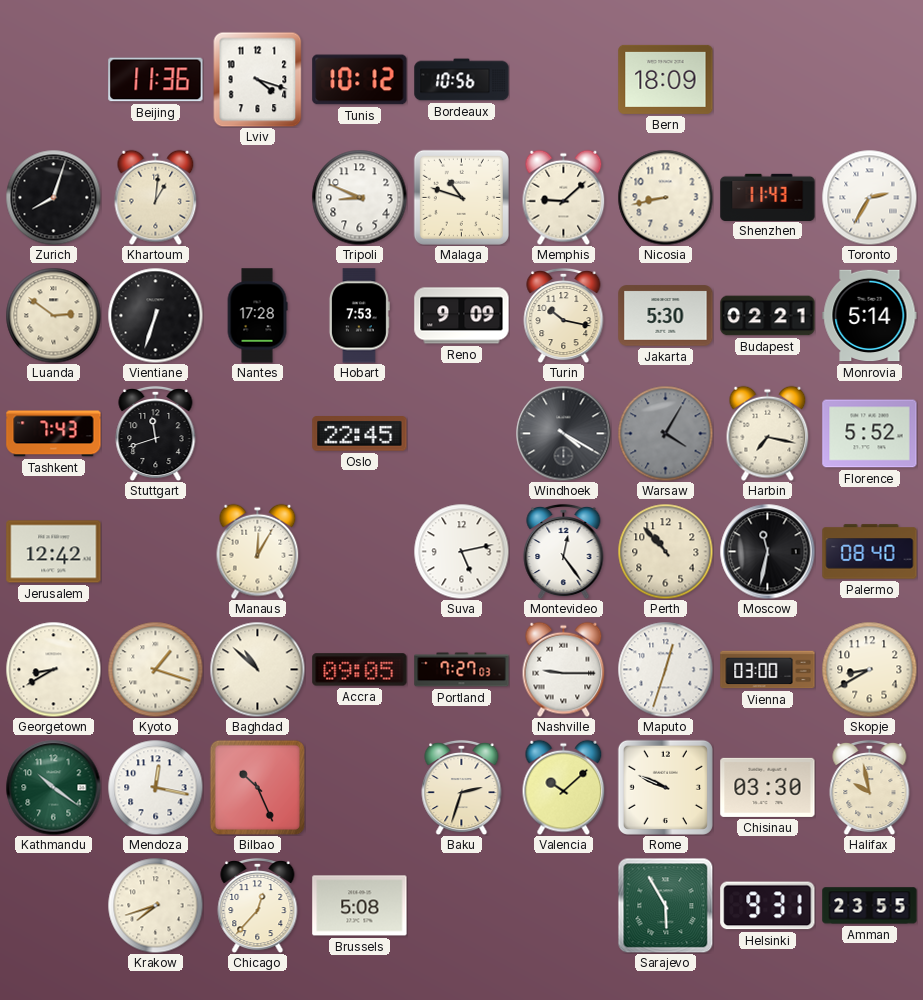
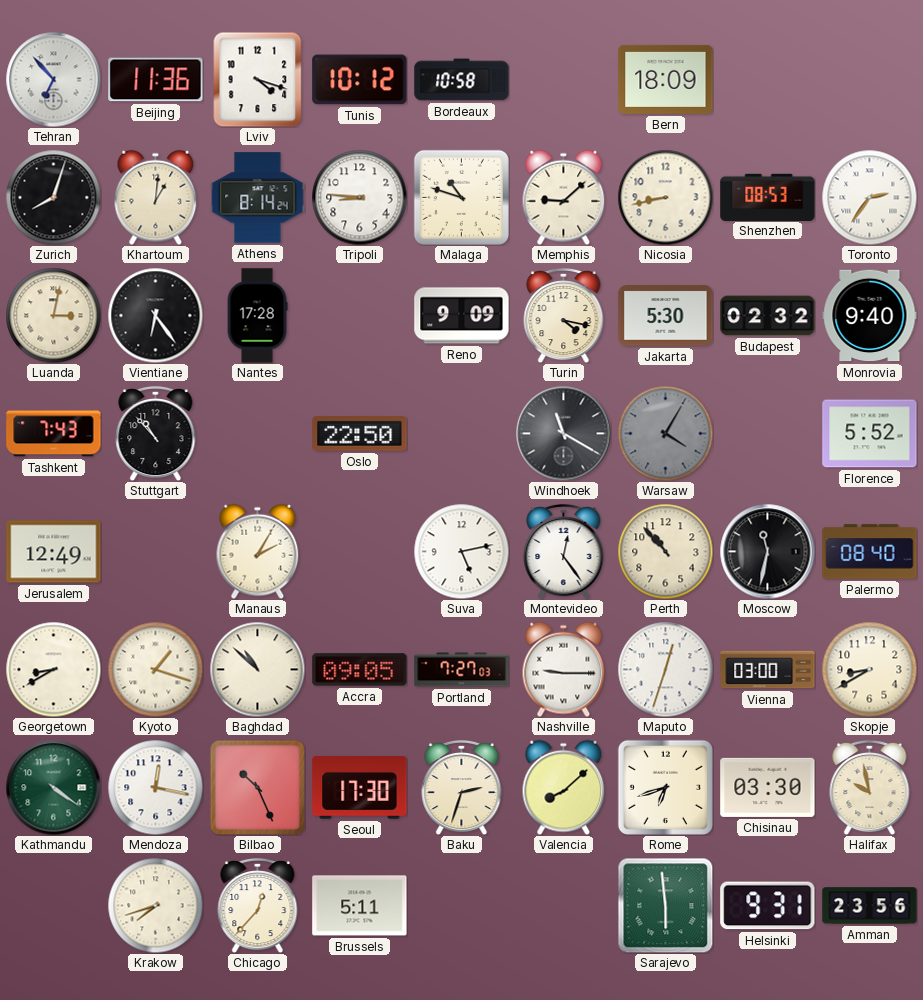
Tehran: none -> 6:53
Bordeaux: 10:56 -> 10:58
Athens: none -> 8:14
Tripoli: 8:49 -> 8:46
Shenzhen: 11:43 -> 08:53
Toronto: 2:35 -> 2:36
Luanda: 2:51 -> 3:02
Vientiane: 6:33 -> 6:24
Hobart: 7:53 -> none
Turin: 10:17 -> 4:17
Budapest: 02:21 -> 02:32
Monrovia: 5:14 -> 9:40
Stuttgart: 11:42 -> 10:53
Oslo: 22:45 -> 22:50
Windhoek: 4:20 -> 11:20
Harbin: 7:17 -> none
Jerusalem: 12:42 -> 12:49
Manaus: 12:05 -> 2:05
Kathmandu: 10:21 -> 4:21
Seoul: none -> 17:30
Valencia: 10:08 -> 8:08
Rome: 9:49 -> 6:42
Brussels: 5:08 -> 5:11
Sarajevo: 5:55 -> 5:59
Amman: 23:55 -> 23:56
